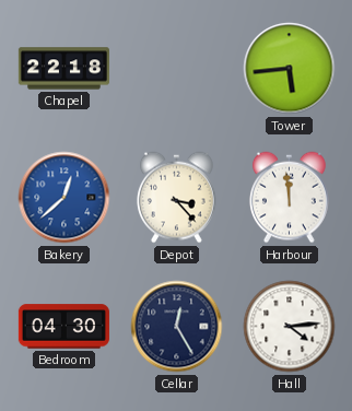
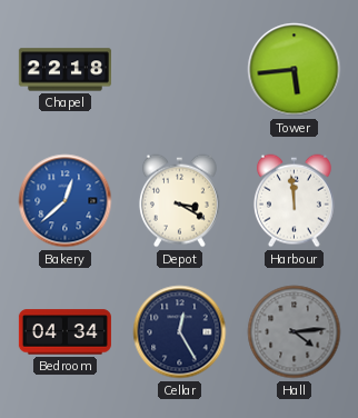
Depot: 3:23 -> 3:20
Bedroom: 04:30 -> 04:34
Hall dial: white -> grey
